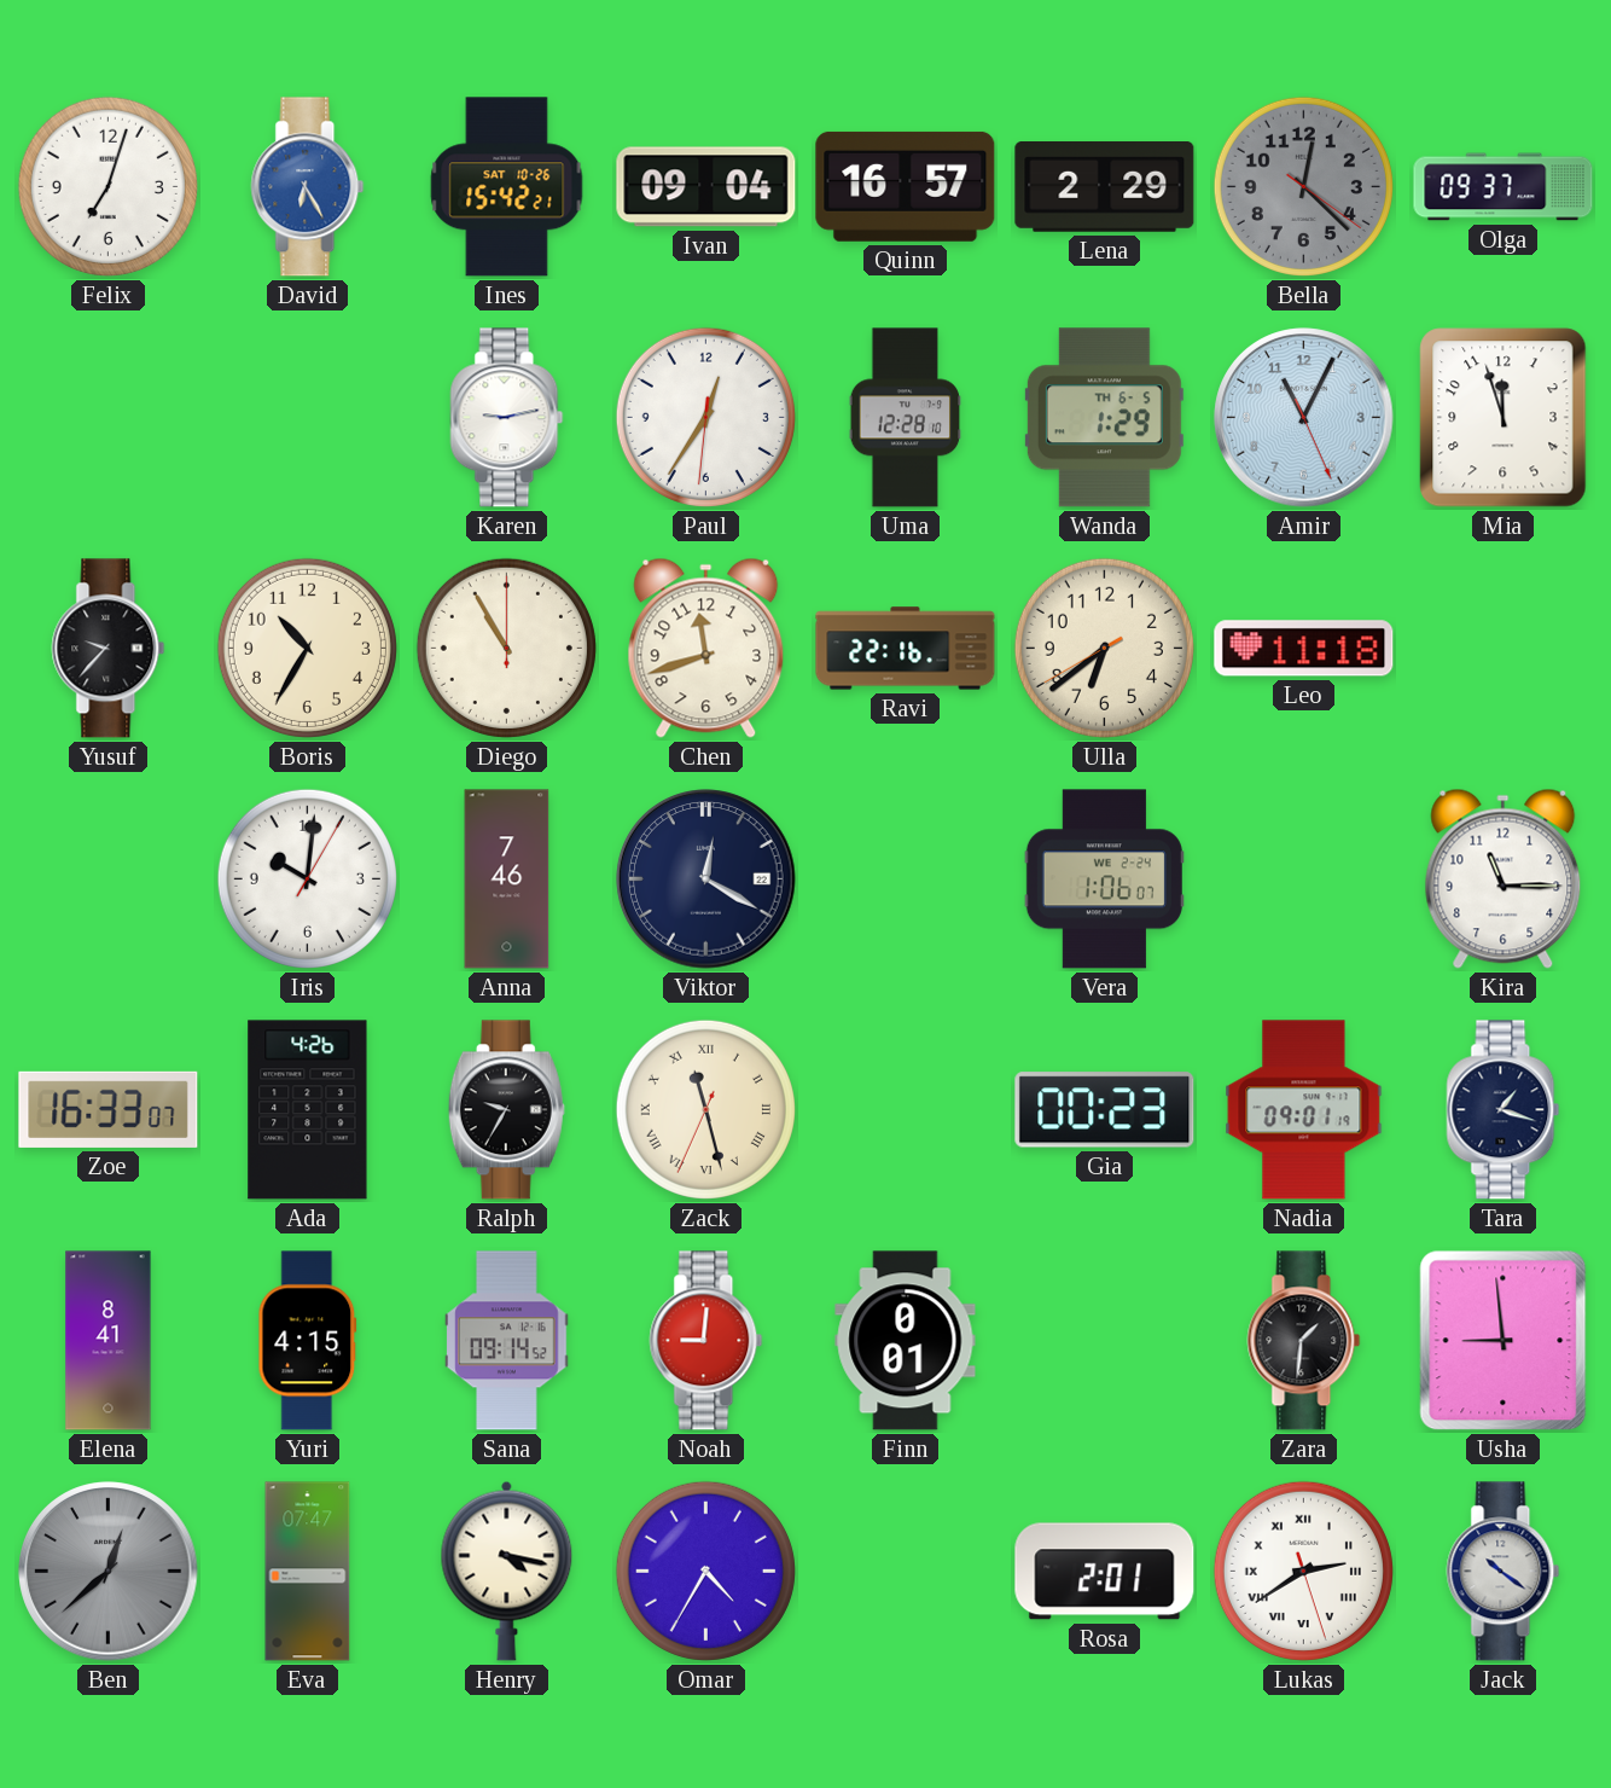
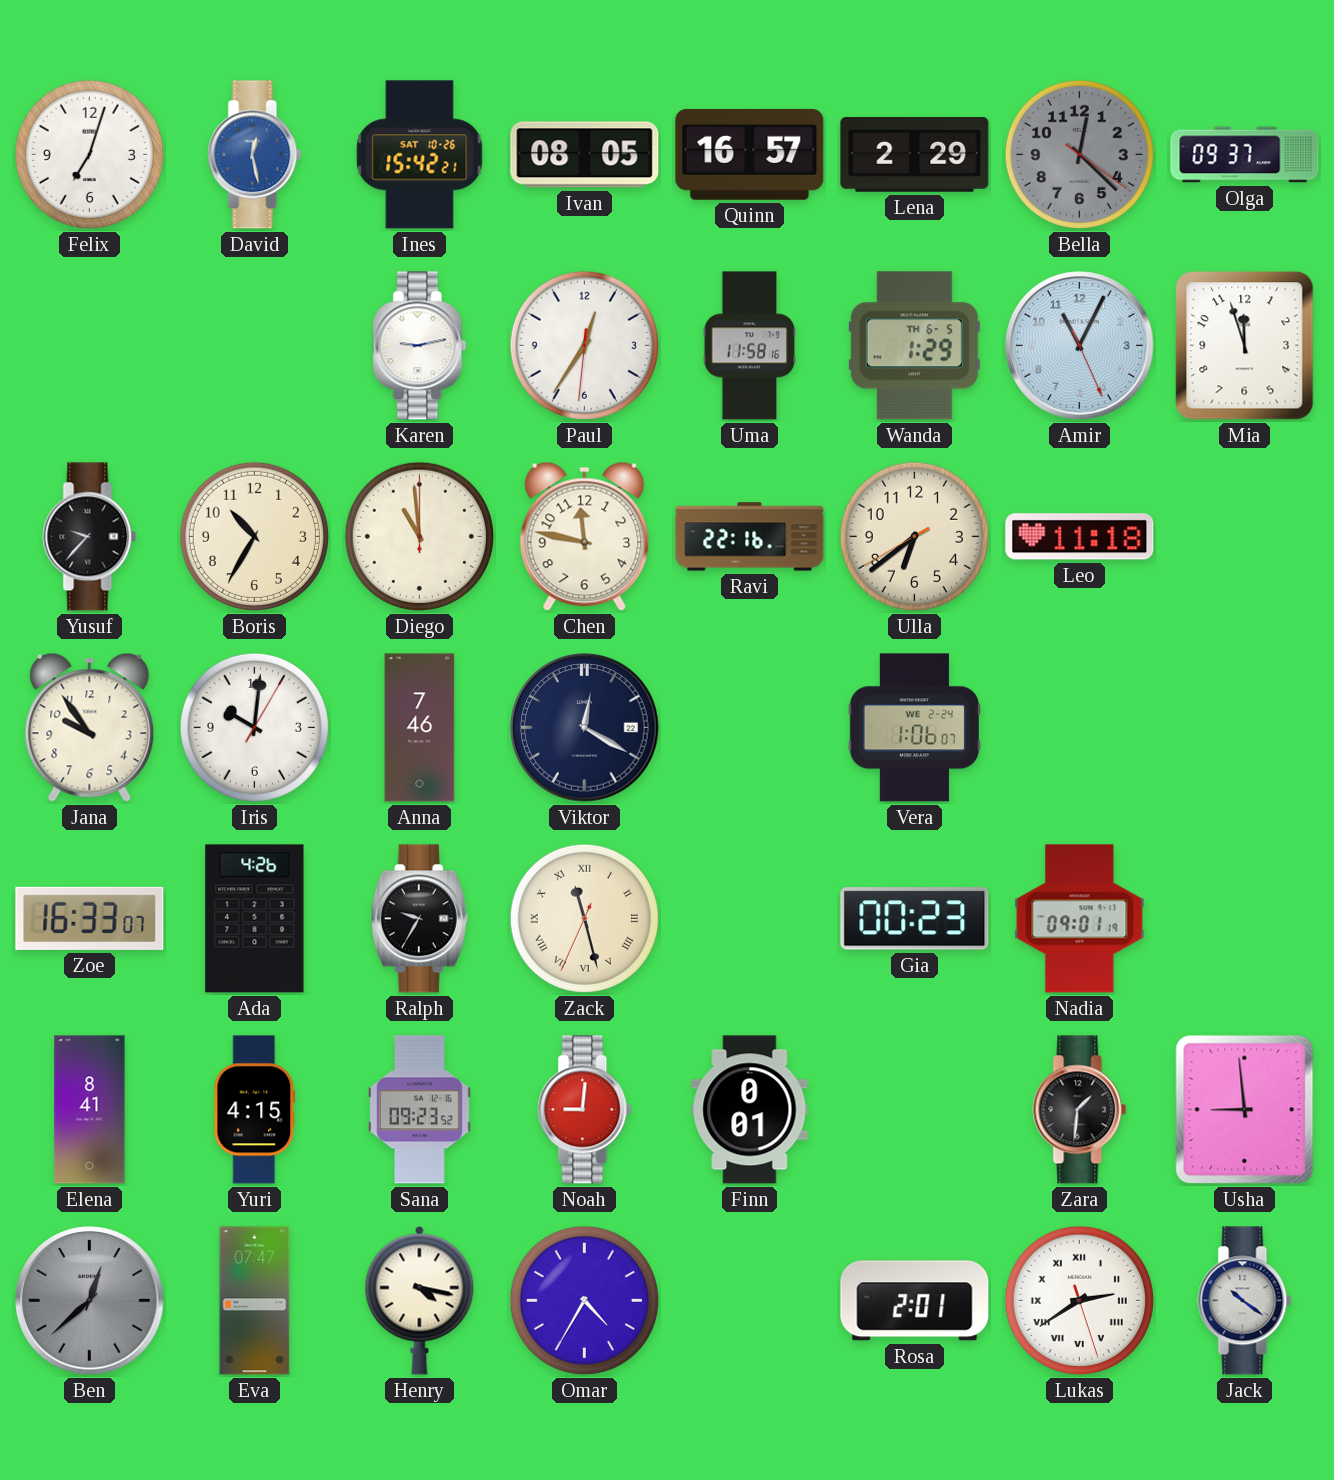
David: 6:25 -> 12:28
Ivan: 09:04 -> 08:05
Uma: 12:28 -> 11:58
Diego: 10:55 -> 10:59
Chen: 11:42 -> 11:47
Jana: none -> 9:54
Kira: 11:15 -> none
Tara: 1:18 -> none
Sana: 09:14 -> 09:23
